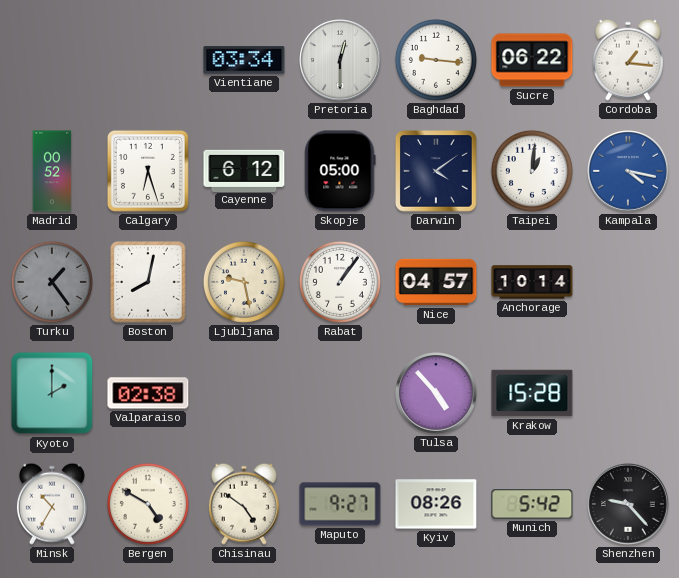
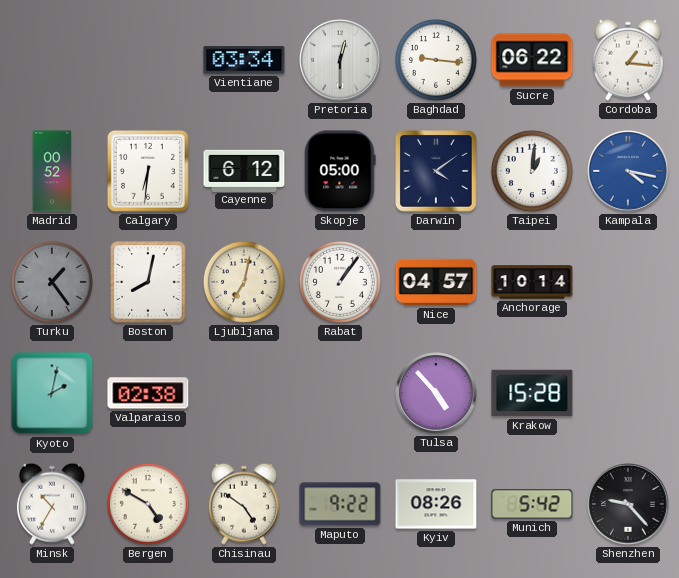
Calgary: 6:27 -> 6:31
Ljubljana: 9:28 -> 7:02
Kyoto: 2:00 -> 2:02
Maputo: 9:27 -> 9:22
